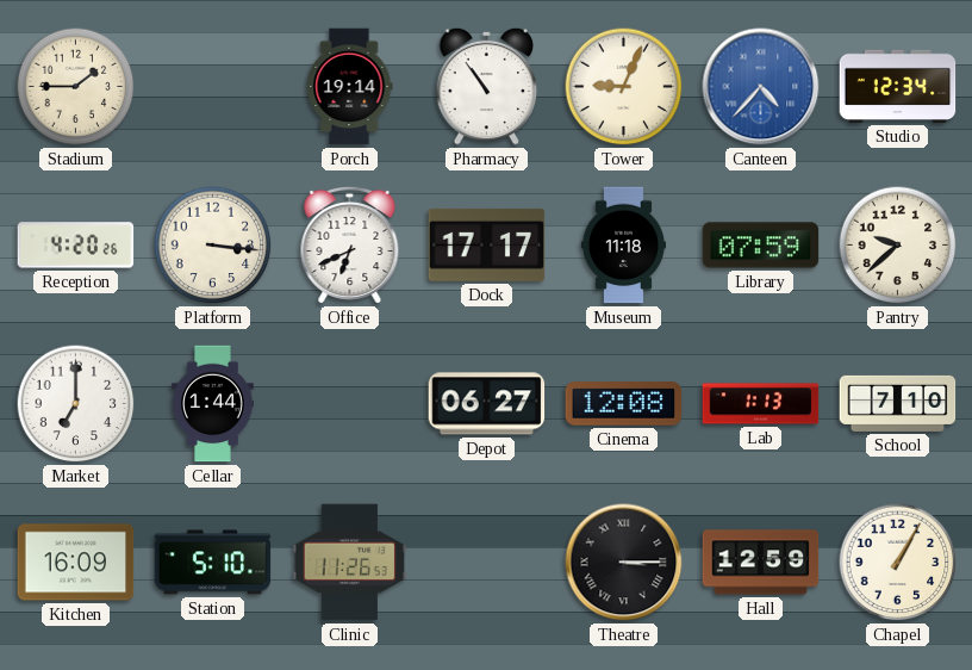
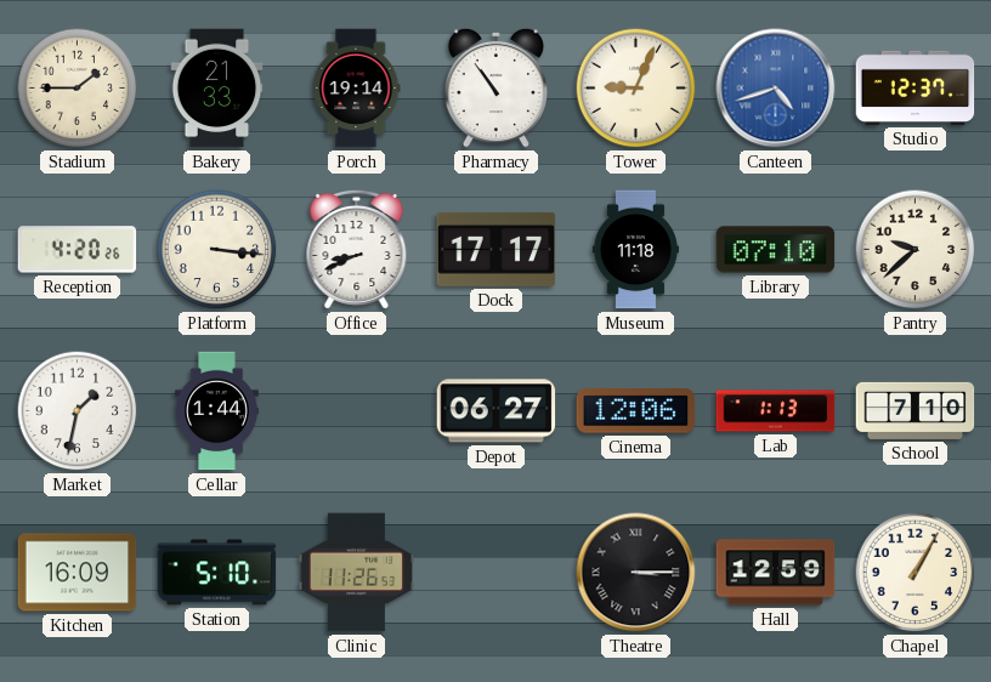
Bakery: none -> 21:33
Canteen: 4:37 -> 4:42
Studio: 12:34 -> 12:37
Office: 6:41 -> 8:41
Library: 07:59 -> 07:10
Market: 7:00 -> 1:32
Cinema: 12:08 -> 12:06
